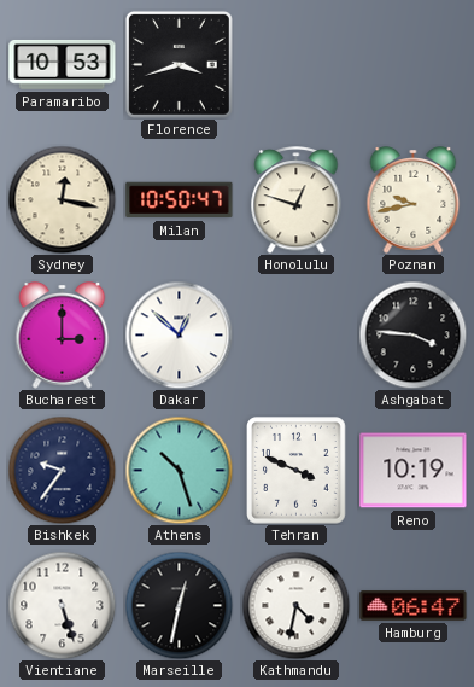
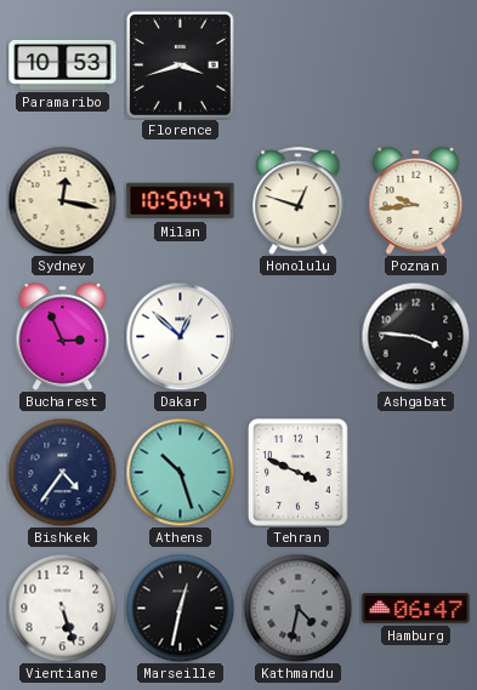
Poznan: 9:43 -> 9:44
Bucharest: 3:00 -> 2:56
Bishkek: 9:36 -> 4:36
Reno: 10:19 -> none
Kathmandu dial: white -> grey
